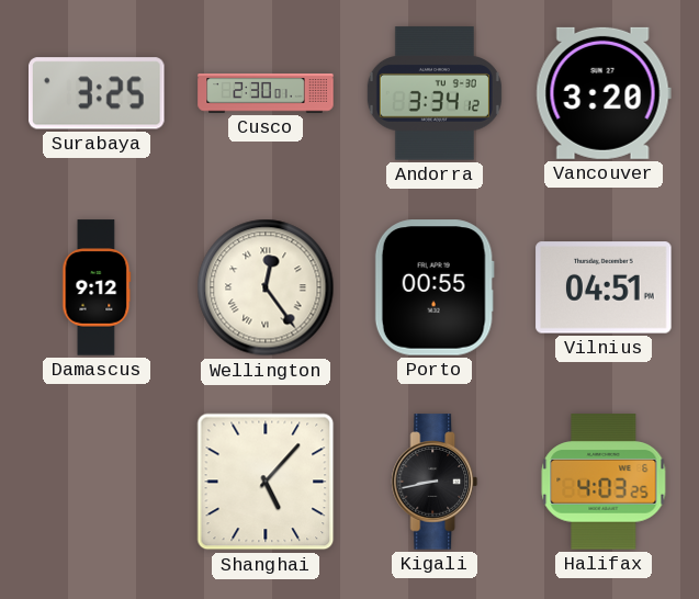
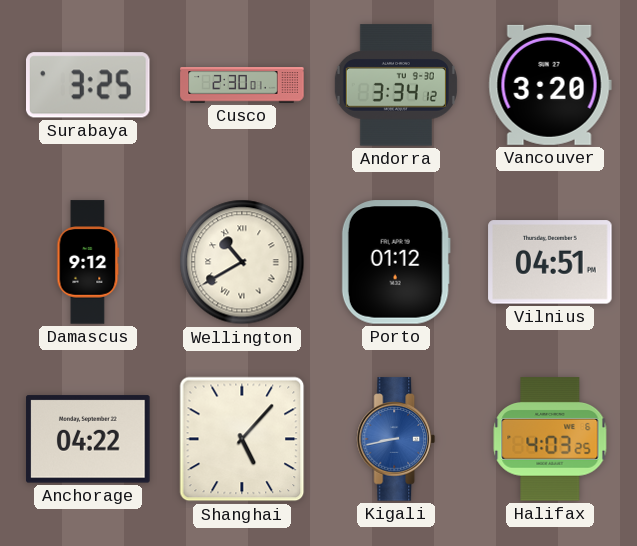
Wellington: 12:24 -> 10:40
Porto: 00:55 -> 01:12
Anchorage: none -> 04:22
Kigali dial: black -> blue
